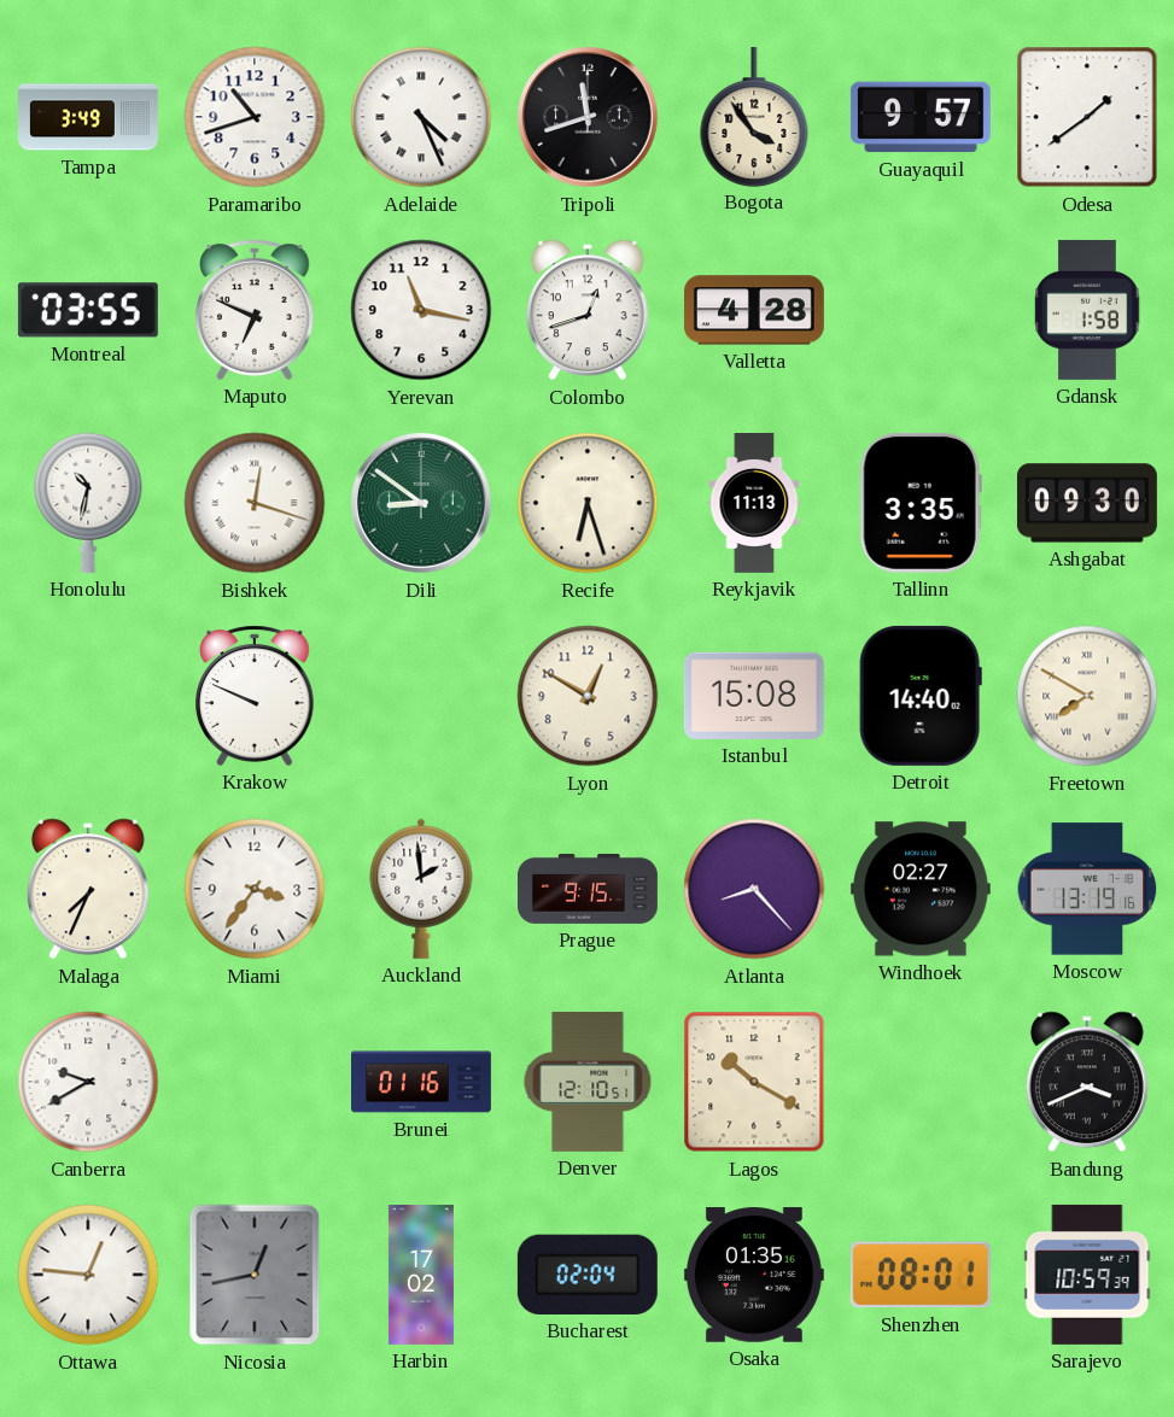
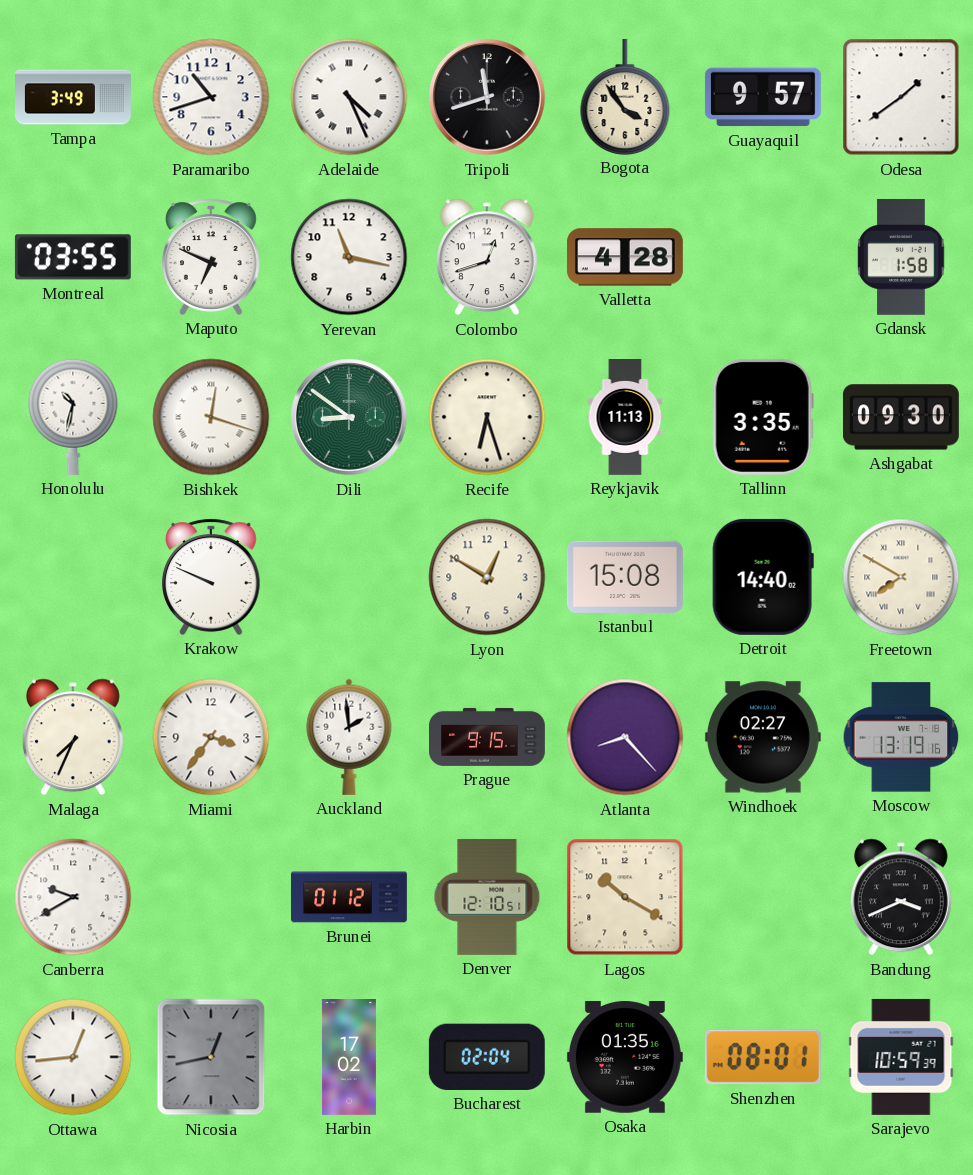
Brunei: 01:16 -> 01:12
Ottawa: 12:46 -> 12:44
